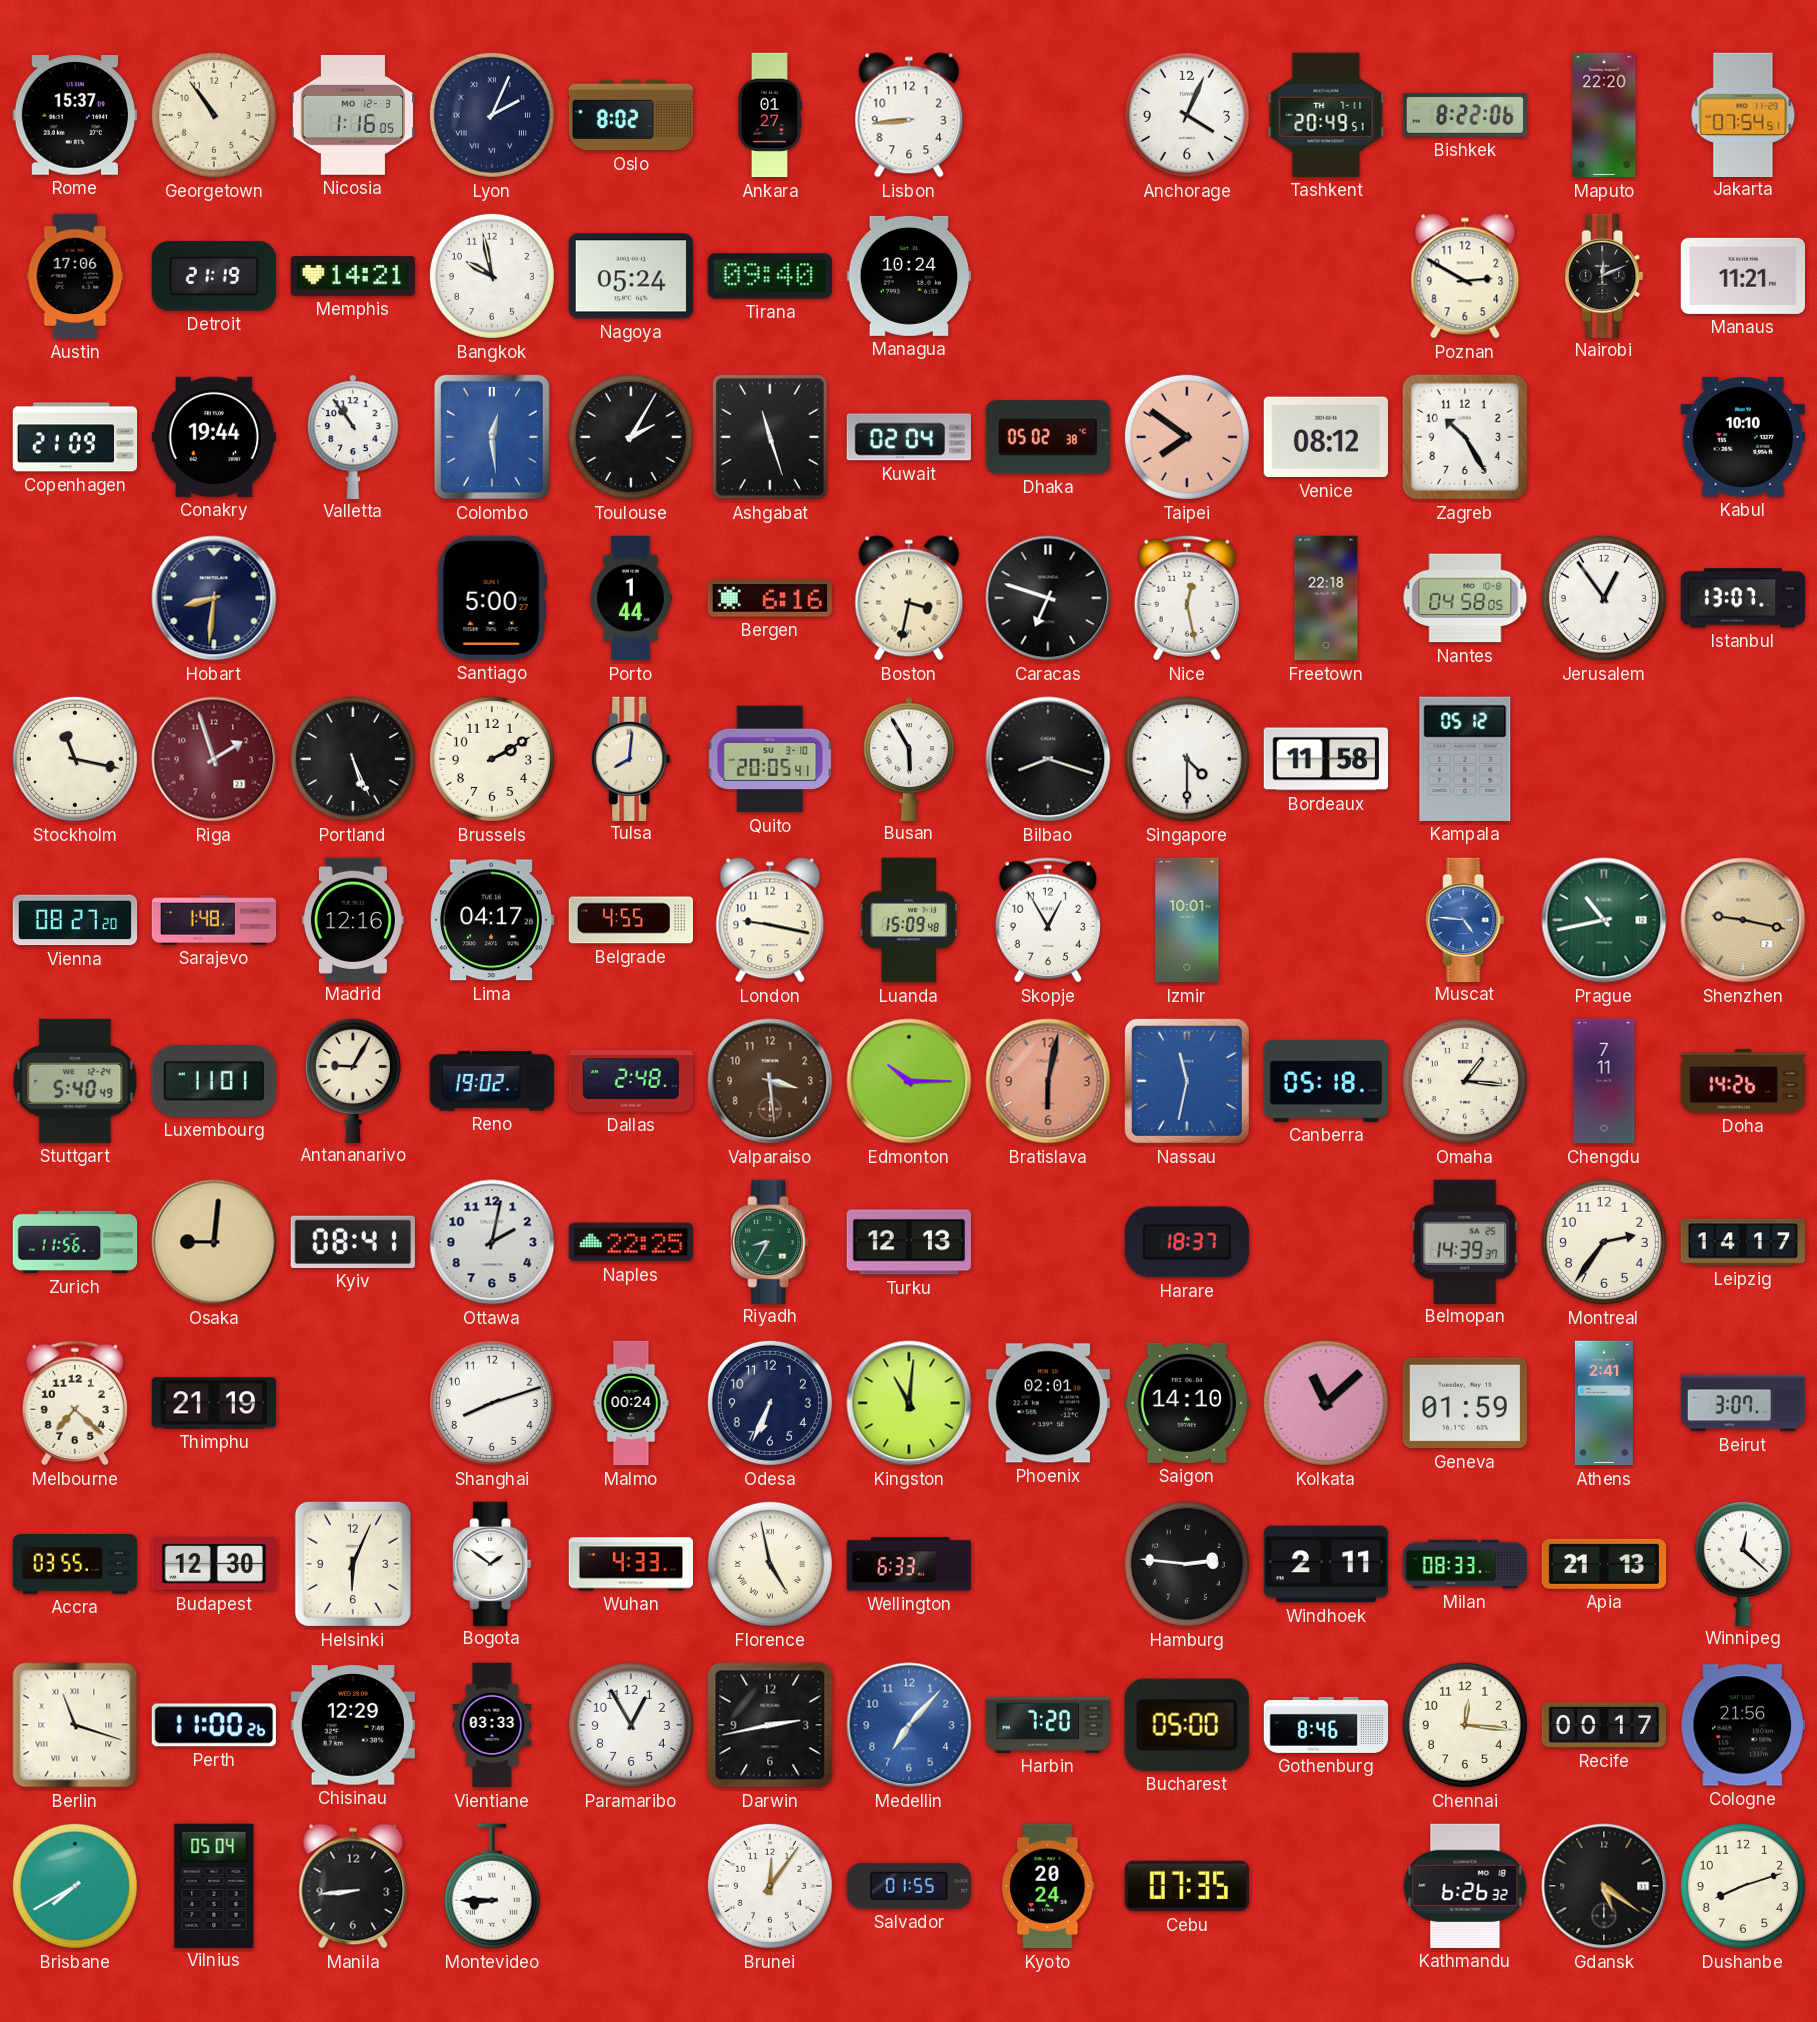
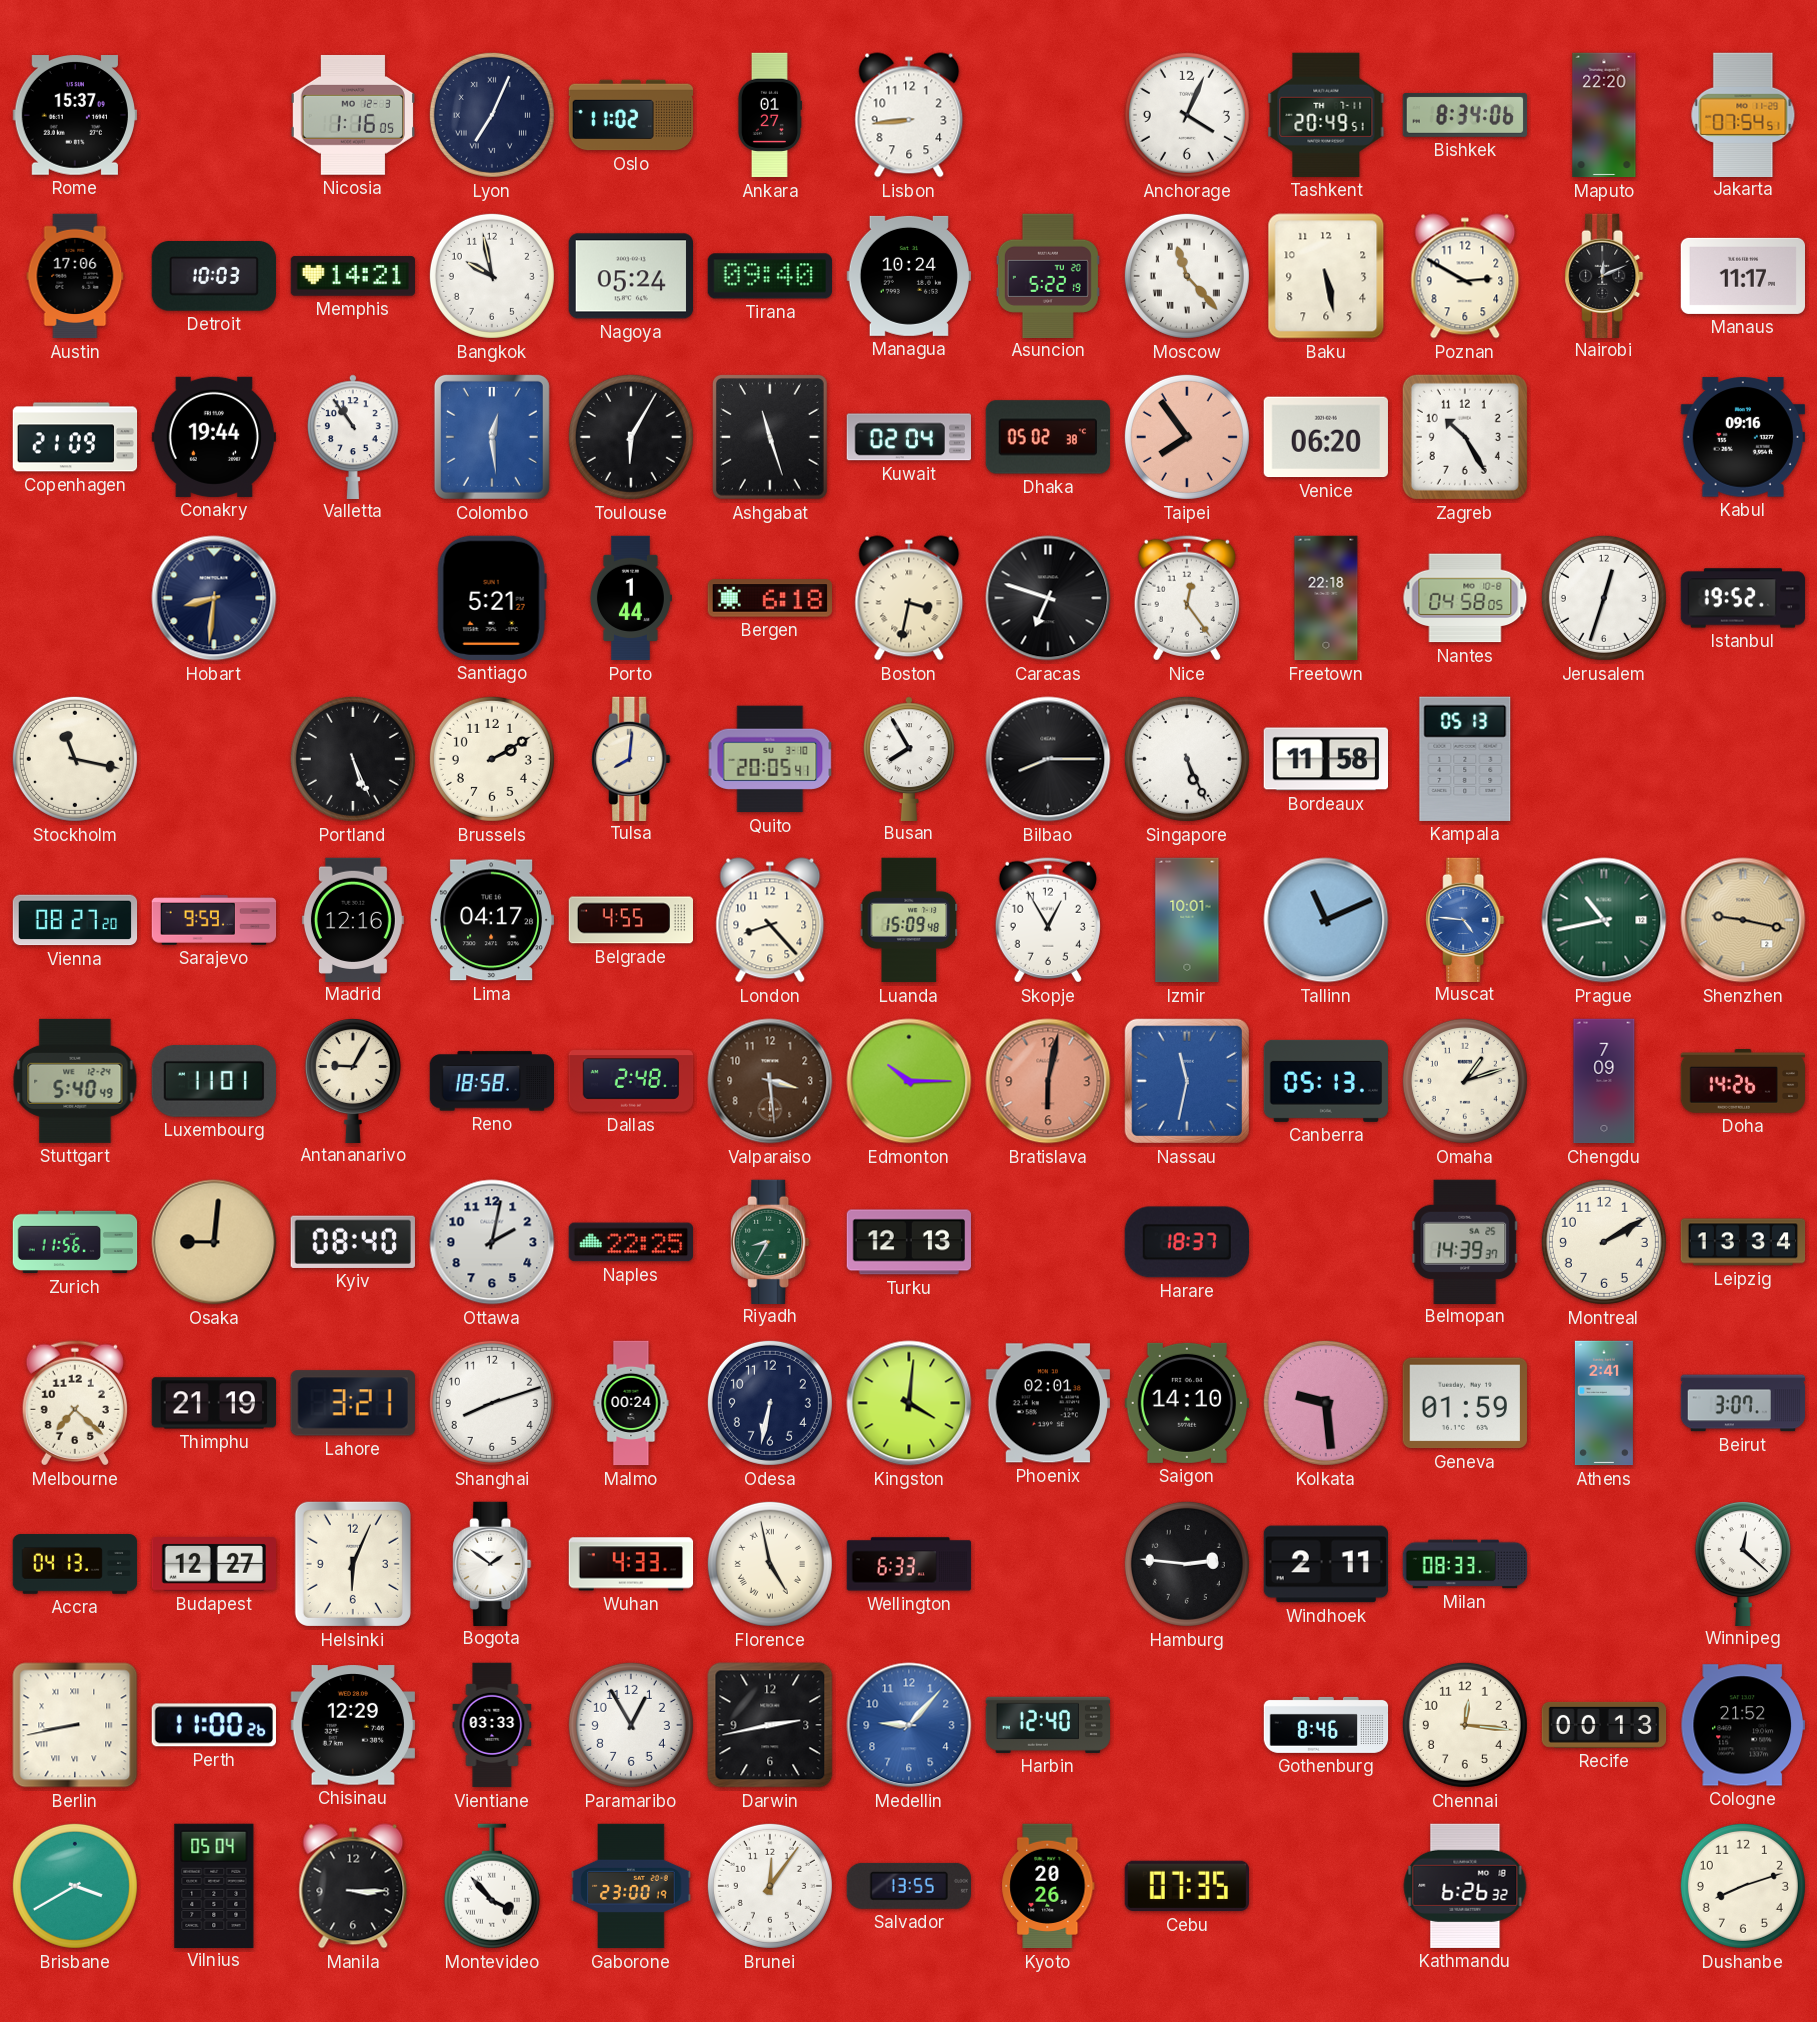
Georgetown: 10:54 -> none
Lyon: 2:04 -> 7:04
Oslo: 8:02 -> 11:02
Bishkek: 8:22 -> 8:34
Detroit: 21:19 -> 10:03
Asuncion: none -> 5:22
Moscow: none -> 11:23
Baku: none -> 5:28
Manaus: 11:21 -> 11:17
Toulouse: 2:05 -> 6:05
Taipei: 7:51 -> 7:54
Venice: 08:12 -> 06:20
Kabul: 10:10 -> 09:16
Santiago: 5:00 -> 5:21
Bergen: 6:16 -> 6:18
Nice: 12:28 -> 12:24
Jerusalem: 12:54 -> 12:33
Istanbul: 13:07 -> 19:52
Riga: 1:57 -> none
Busan: 5:55 -> 7:55
Bilbao: 8:18 -> 8:15
Singapore: 4:30 -> 5:26
Kampala: 05:12 -> 05:13
Sarajevo: 1:48 -> 9:59
London: 9:17 -> 8:23
Tallinn: none -> 11:11
Reno: 19:02 -> 18:58
Canberra: 05:18 -> 05:13
Omaha: 1:16 -> 1:12
Chengdu: 7:11 -> 7:09
Kyiv: 08:41 -> 08:40
Montreal: 2:36 -> 2:10
Leipzig: 14:17 -> 13:34
Lahore: none -> 3:21
Odesa: 6:34 -> 6:32
Kingston: 11:01 -> 4:01
Kolkata: 11:08 -> 9:29
Accra: 03:55 -> 04:13
Budapest: 12:30 -> 12:27
Apia: 21:13 -> none
Berlin: 11:18 -> 8:43
Medellin: 7:07 -> 9:07
Harbin: 7:20 -> 12:40
Bucharest: 05:00 -> none
Recife: 00:17 -> 00:13
Cologne: 21:56 -> 21:52
Brisbane: 7:40 -> 3:40
Manila: 8:44 -> 3:15
Montevideo: 8:45 -> 3:53
Gaborone: none -> 23:00
Salvador: 01:55 -> 13:55
Kyoto: 20:24 -> 20:26
Gdansk: 5:21 -> none
